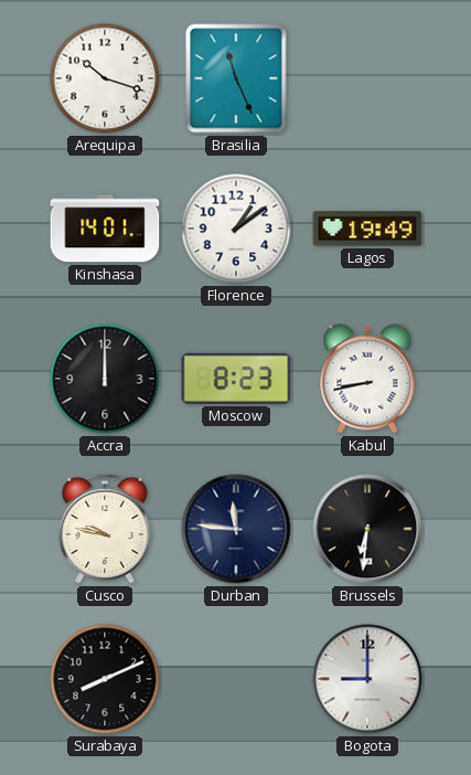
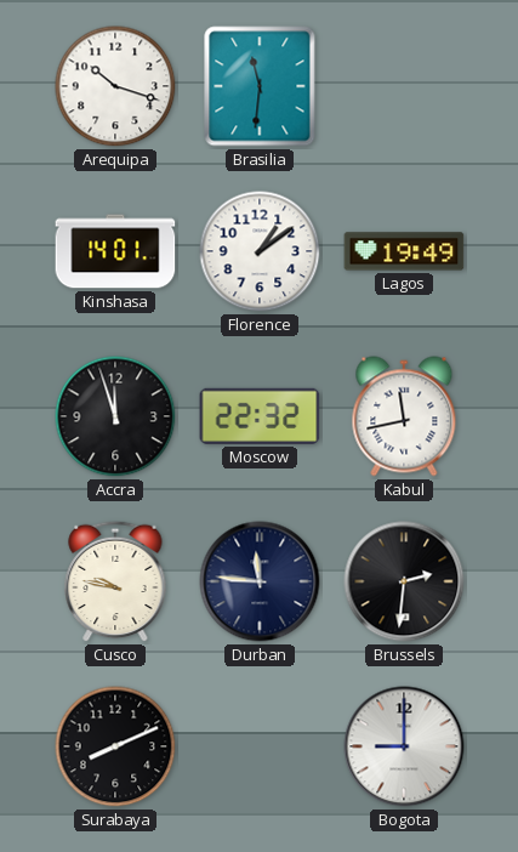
Brasilia: 11:26 -> 11:31
Accra: 12:00 -> 11:57
Moscow: 8:23 -> 22:32
Kabul: 8:43 -> 11:43
Brussels: 6:31 -> 2:31
